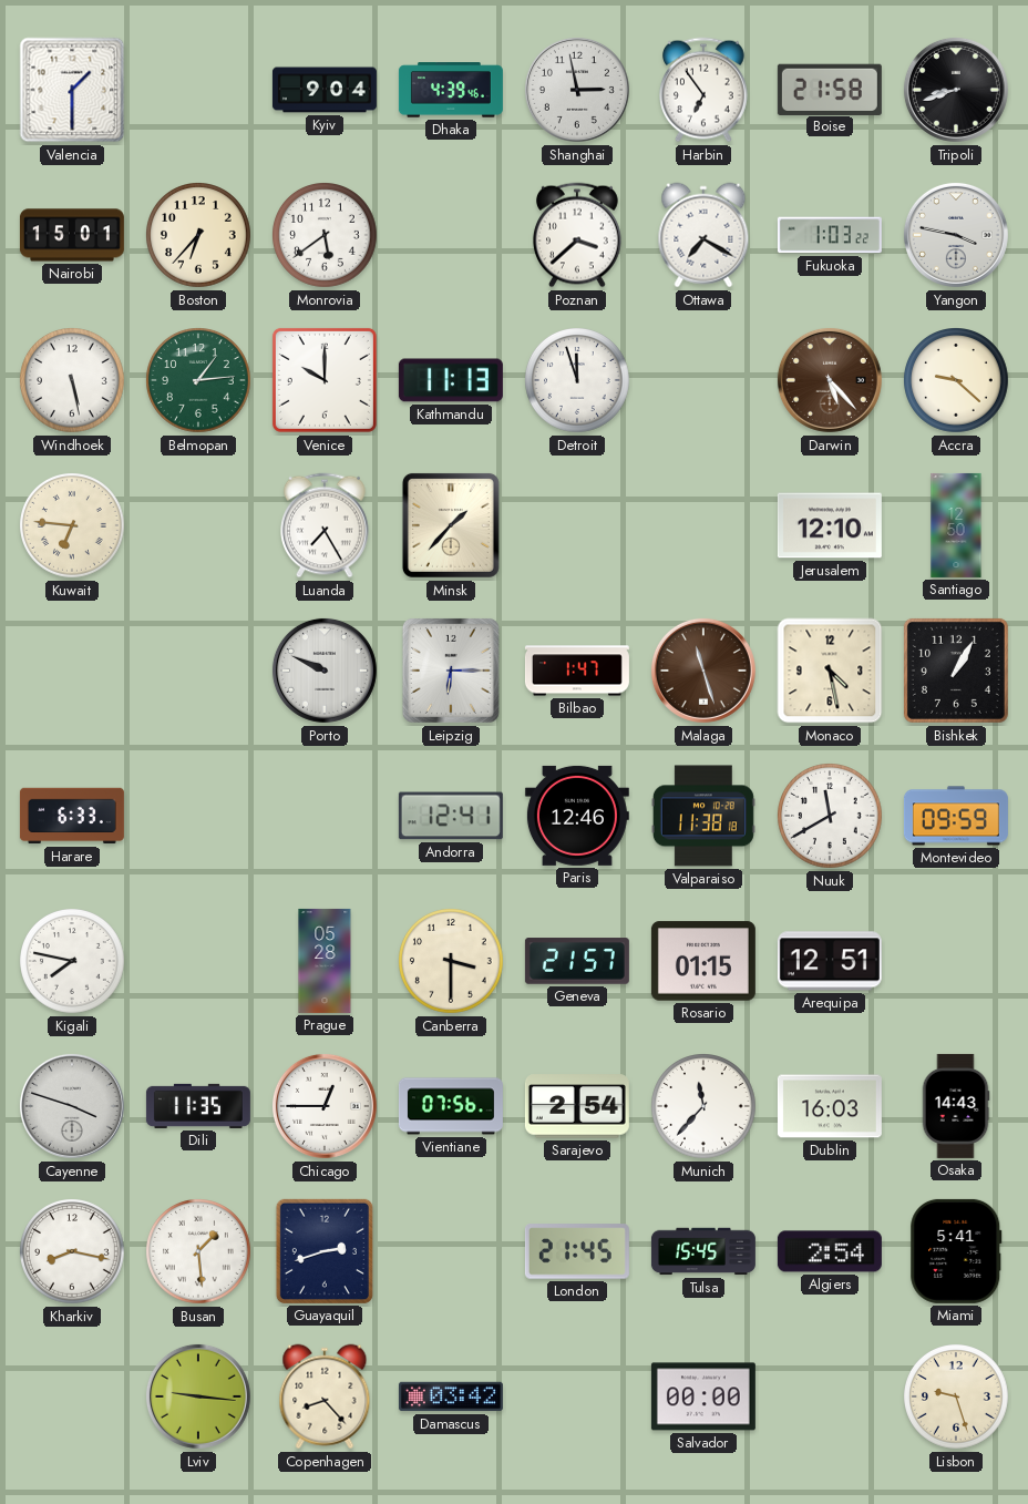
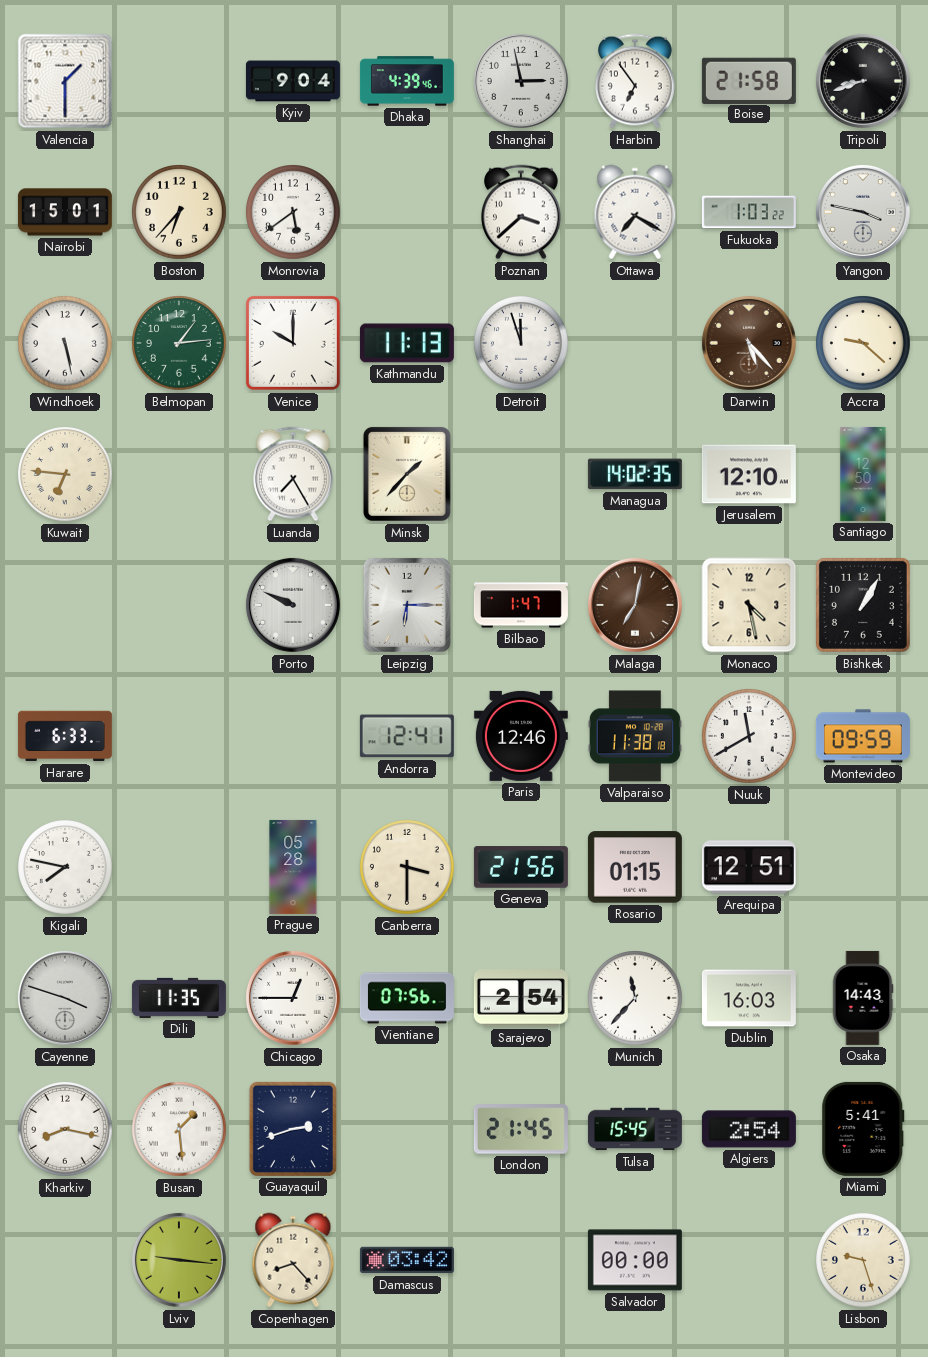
Managua: none -> 14:02
Malaga: 11:27 -> 7:02
Geneva: 21:57 -> 21:56
